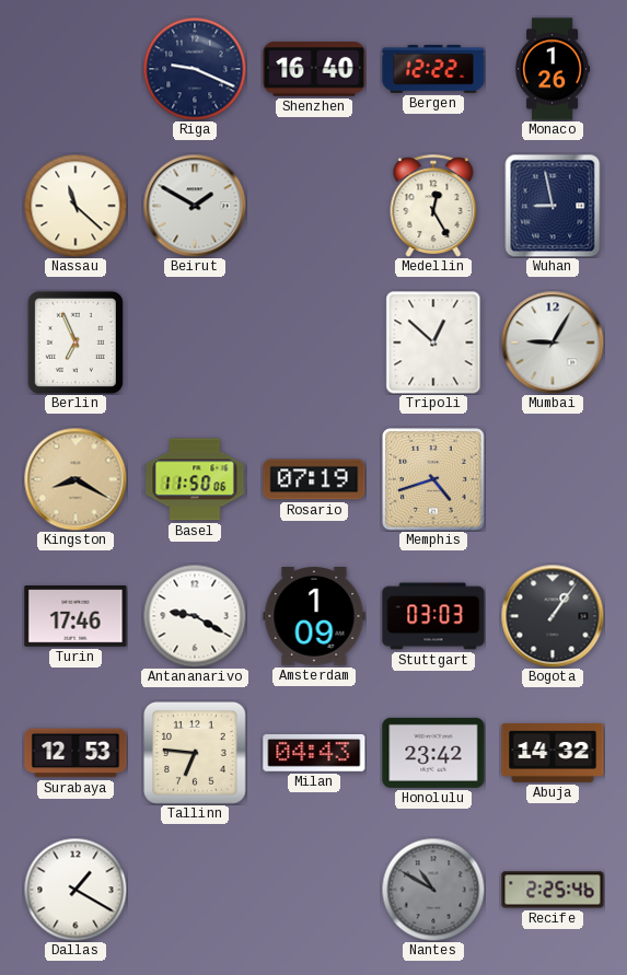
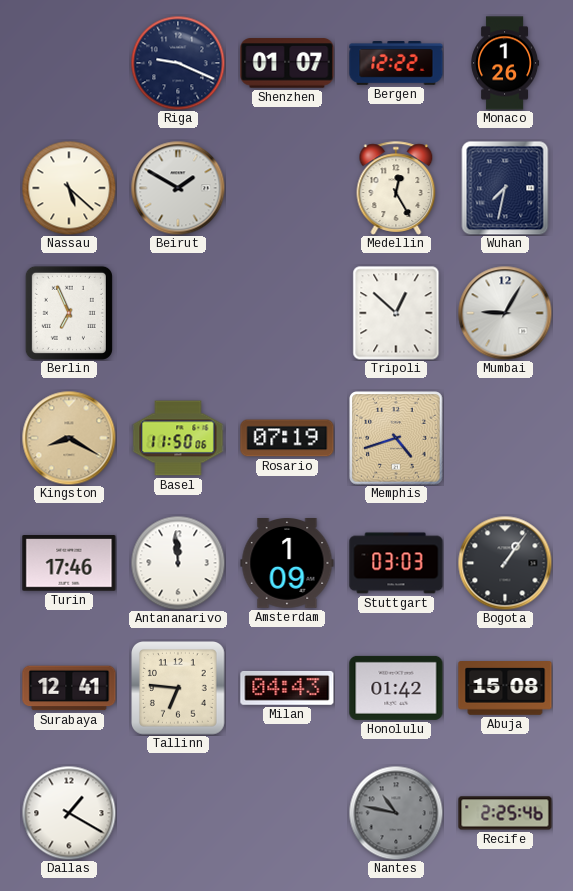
Shenzhen: 16:40 -> 01:07
Nassau: 11:22 -> 5:22
Wuhan: 8:58 -> 7:32
Antananarivo: 9:20 -> 11:59
Surabaya: 12:53 -> 12:41
Honolulu: 23:42 -> 01:42
Abuja: 14:32 -> 15:08
Nantes: 10:50 -> 10:47
